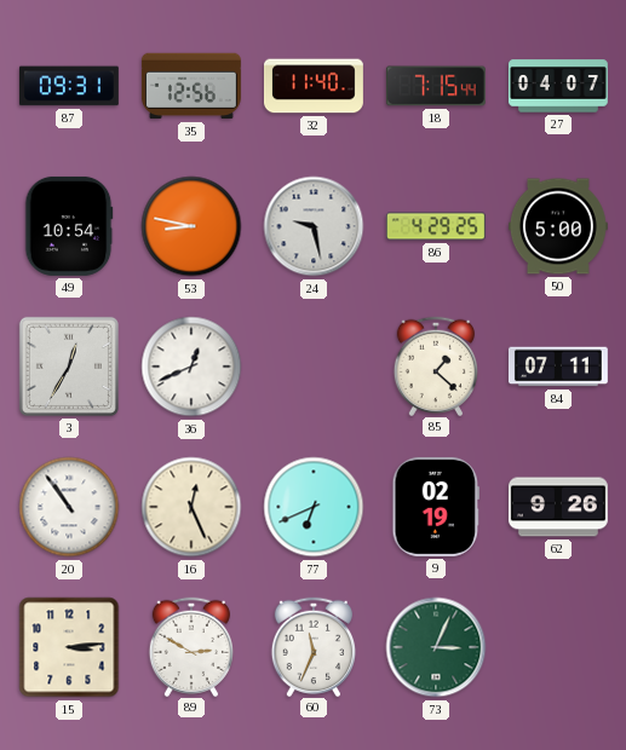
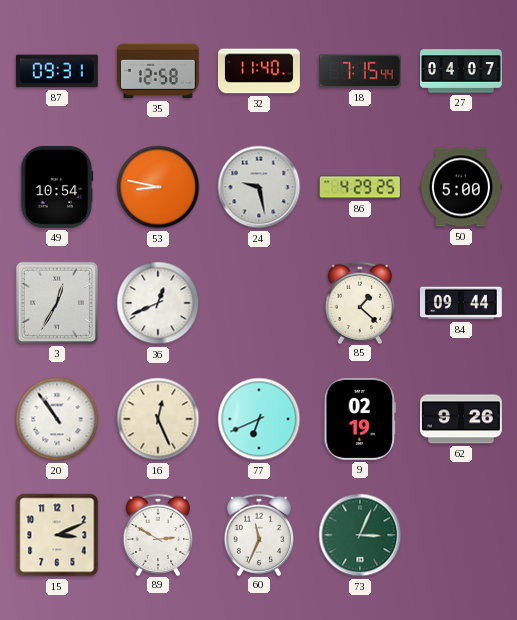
35: 12:56 -> 12:58
84: 07:11 -> 09:44
15: 3:14 -> 3:11
